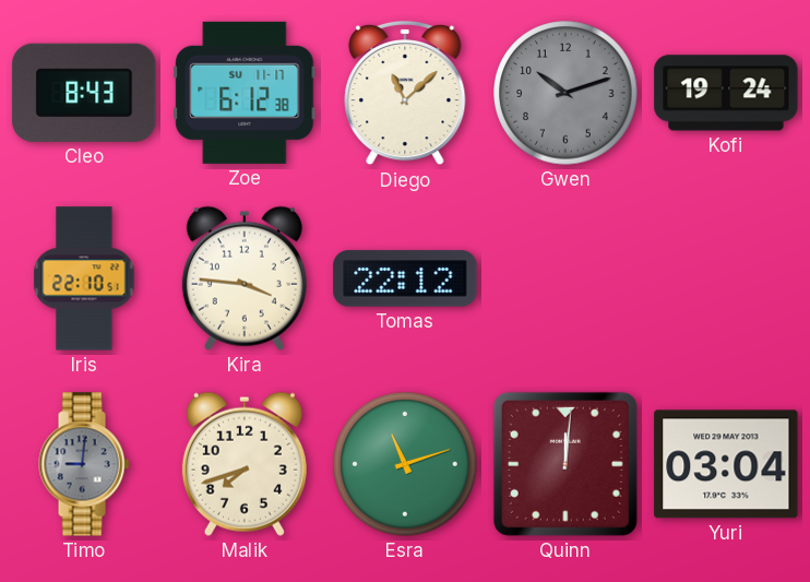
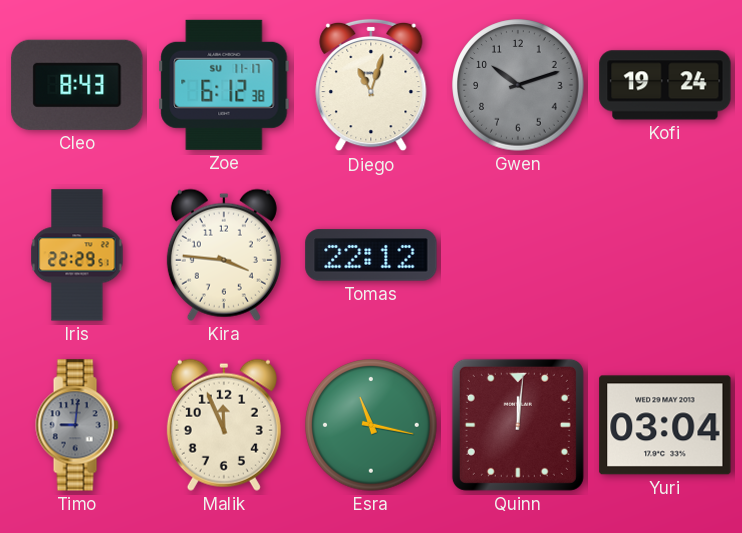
Diego: 11:08 -> 11:03
Iris: 22:10 -> 22:29
Malik: 7:42 -> 11:56
Esra: 11:12 -> 11:17
